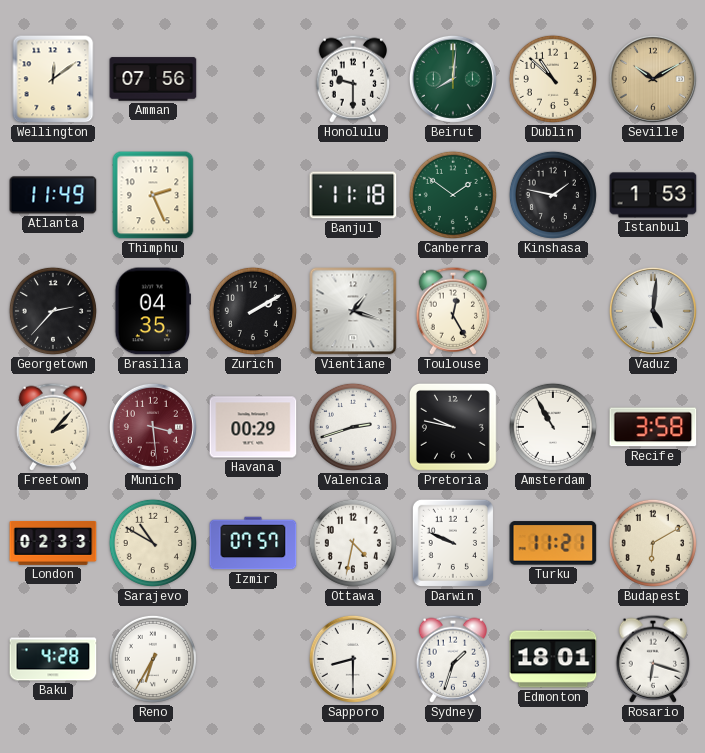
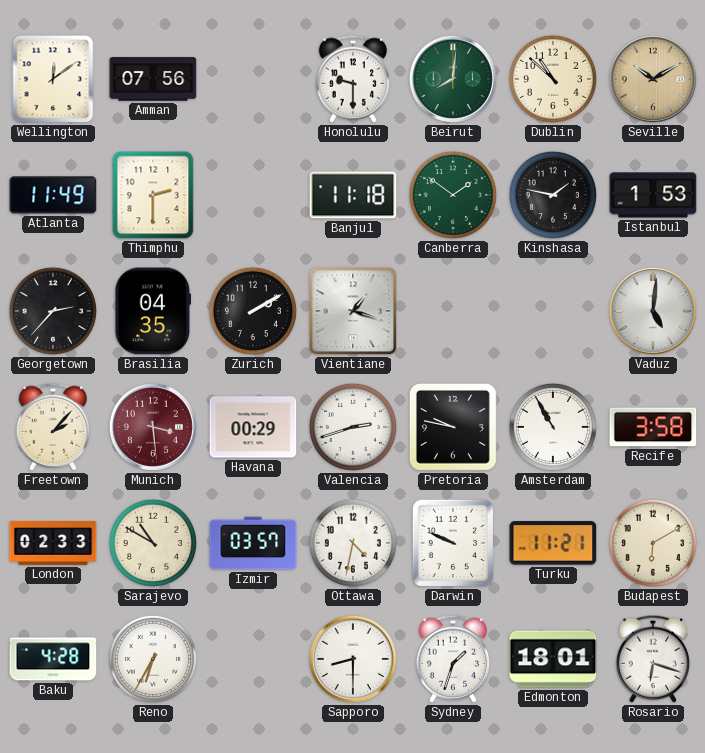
Thimphu: 2:26 -> 2:30
Toulouse: 12:25 -> none
Izmir: 07:57 -> 03:57
